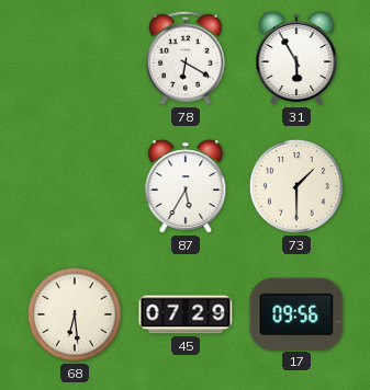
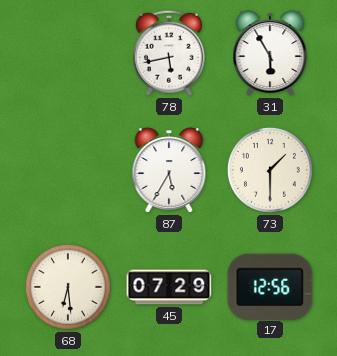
78: 6:20 -> 5:43
17: 09:56 -> 12:56
